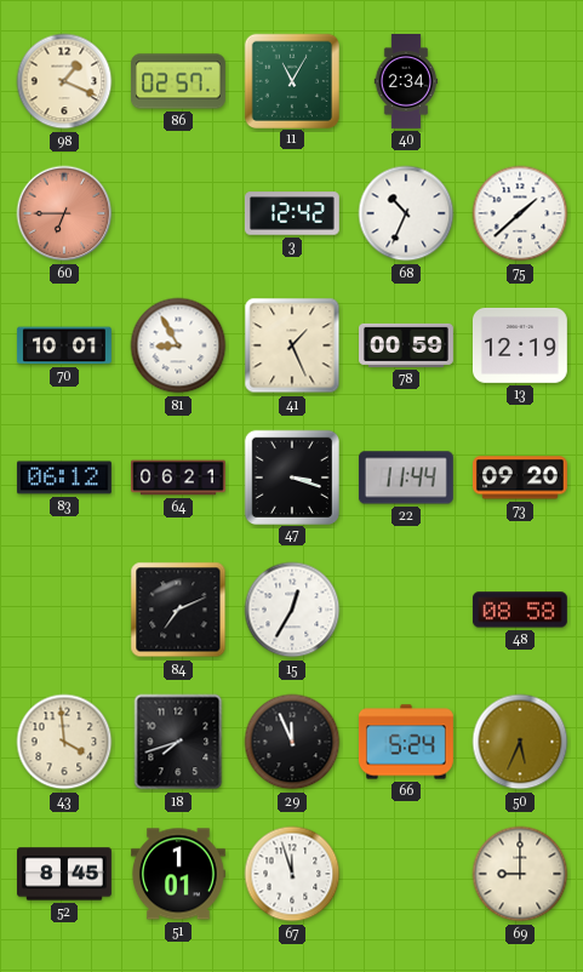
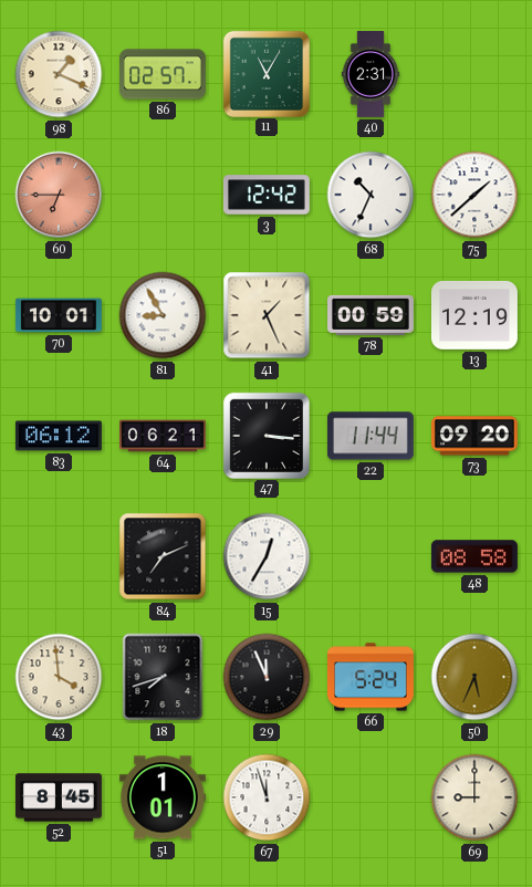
40: 2:34 -> 2:31
47: 3:18 -> 3:16
